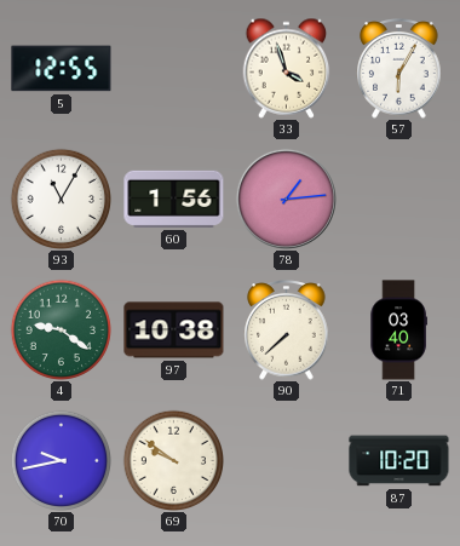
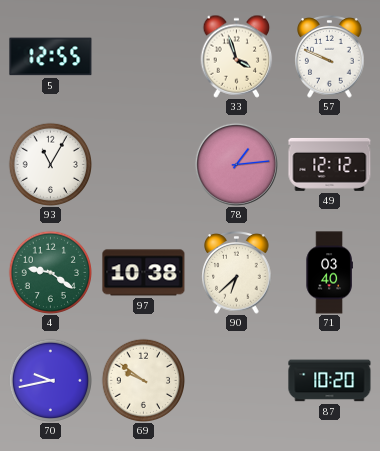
57: 6:05 -> 9:49
60: 1:56 -> none
49: none -> 12:12
90: 7:38 -> 6:38
